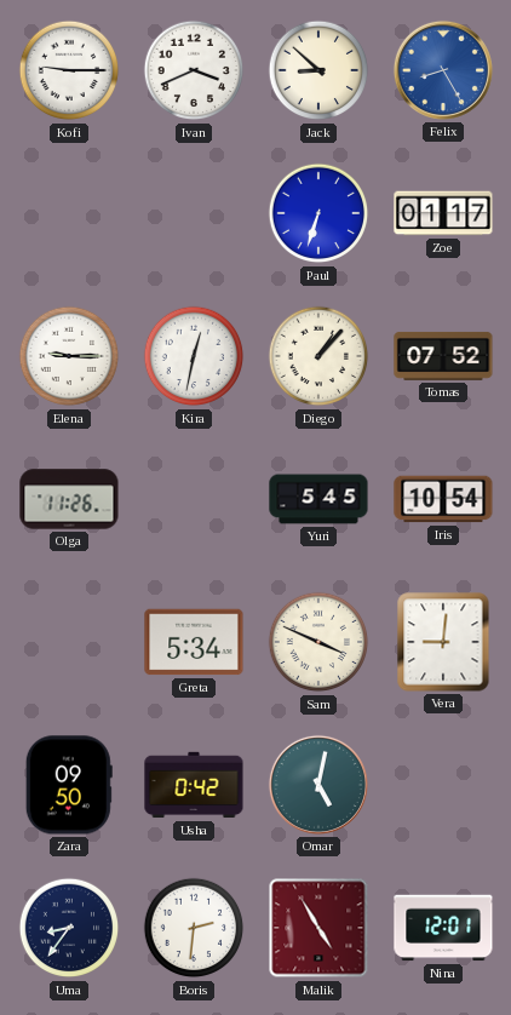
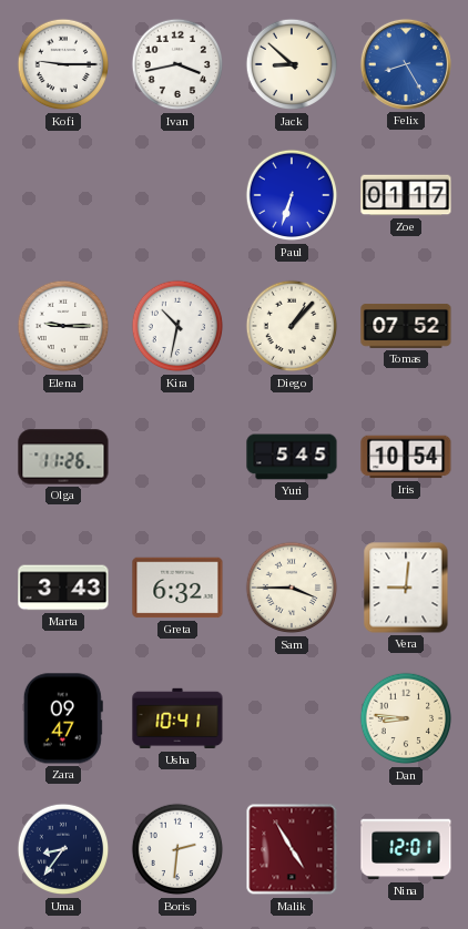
Ivan: 3:41 -> 3:43
Kira: 12:32 -> 10:32
Marta: none -> 3:43
Greta: 5:34 -> 6:32
Sam: 3:49 -> 3:45
Zara: 09:50 -> 09:47
Usha: 0:42 -> 10:41
Omar: 5:02 -> none
Dan: none -> 8:46
